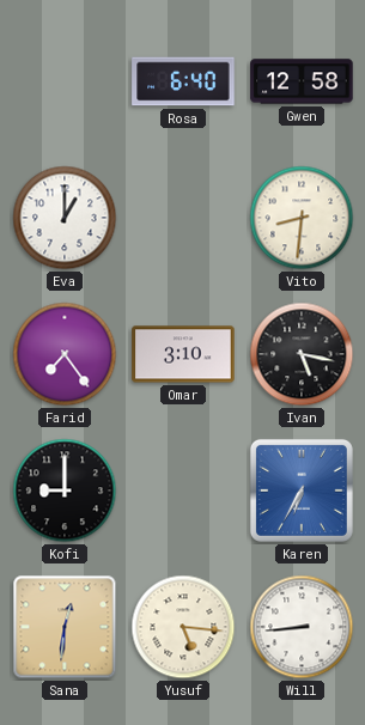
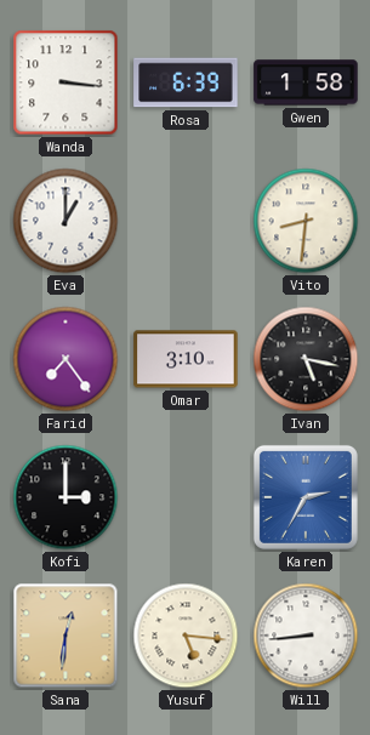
Wanda: none -> 3:16
Rosa: 6:40 -> 6:39
Gwen: 12:58 -> 1:58
Kofi: 9:00 -> 3:00
Karen: 6:35 -> 2:35
